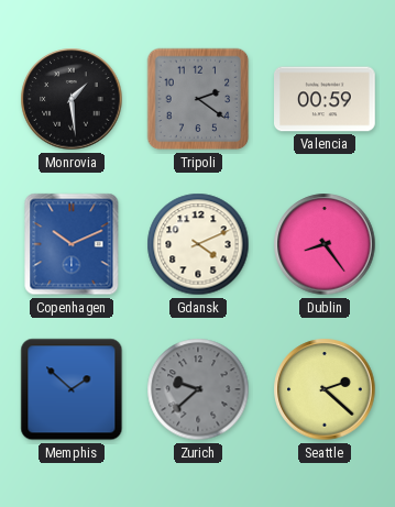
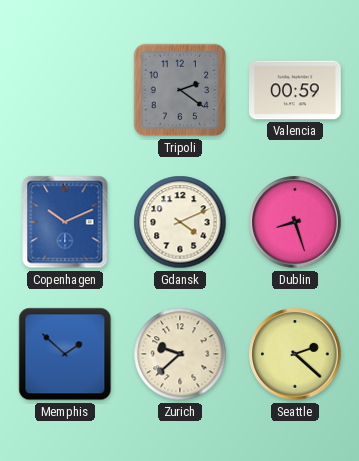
Monrovia: 1:29 -> none
Dublin: 8:24 -> 8:27
Zurich dial: grey -> cream
